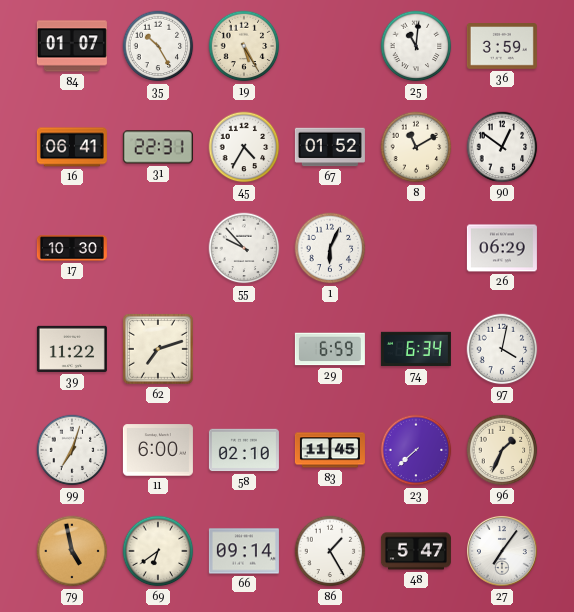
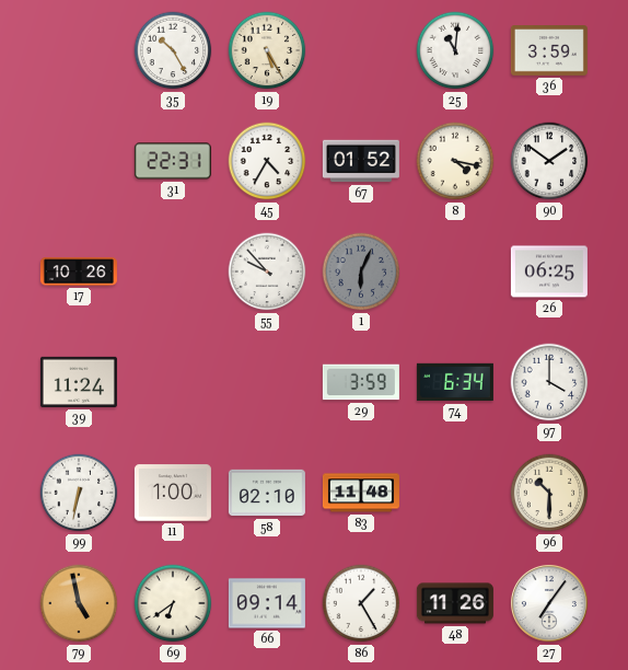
84: 01:07 -> none
16: 06:41 -> none
8: 11:10 -> 4:17
90: 12:51 -> 1:51
17: 10:30 -> 10:26
1 dial: white -> grey
26: 06:29 -> 06:25
39: 11:22 -> 11:24
62: 7:12 -> none
29: 6:59 -> 3:59
97: 4:02 -> 4:00
99: 7:03 -> 6:32
11: 6:00 -> 1:00
83: 11:45 -> 11:48
23: 7:38 -> none
96: 1:34 -> 10:30
48: 5:47 -> 11:26
